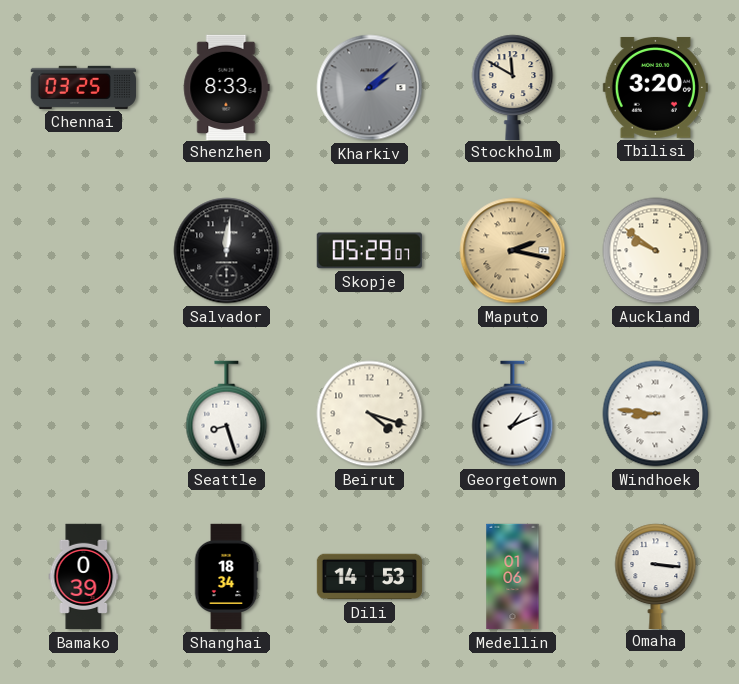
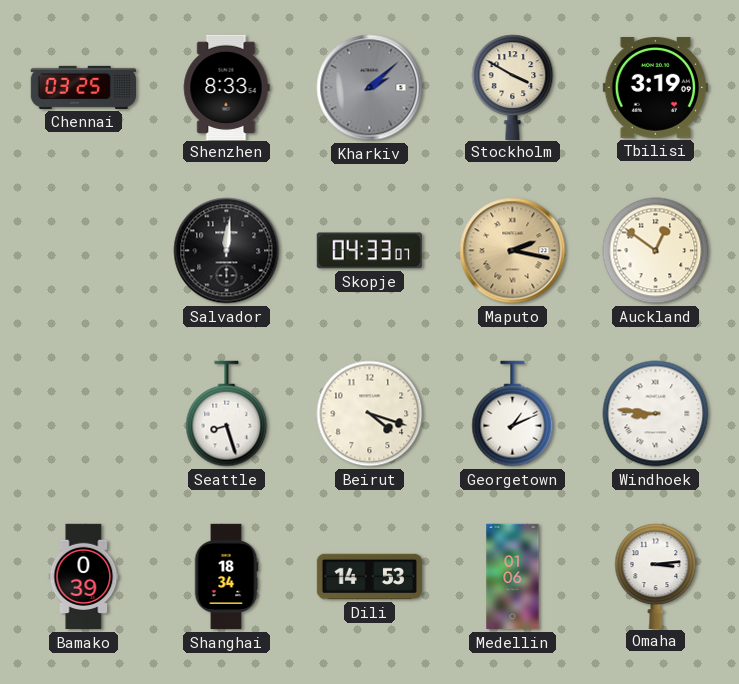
Stockholm: 11:50 -> 3:50
Tbilisi: 3:20 -> 3:19
Skopje: 05:29 -> 04:33
Auckland: 9:51 -> 12:51
Omaha: 3:16 -> 3:14
